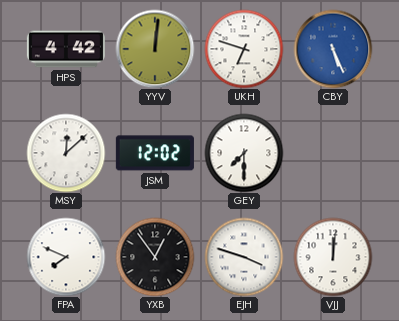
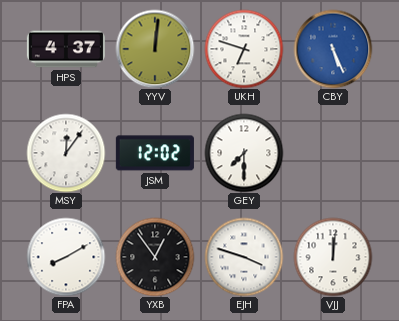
HPS: 4:42 -> 4:37
MSY: 12:08 -> 12:06
FPA: 7:49 -> 8:10
